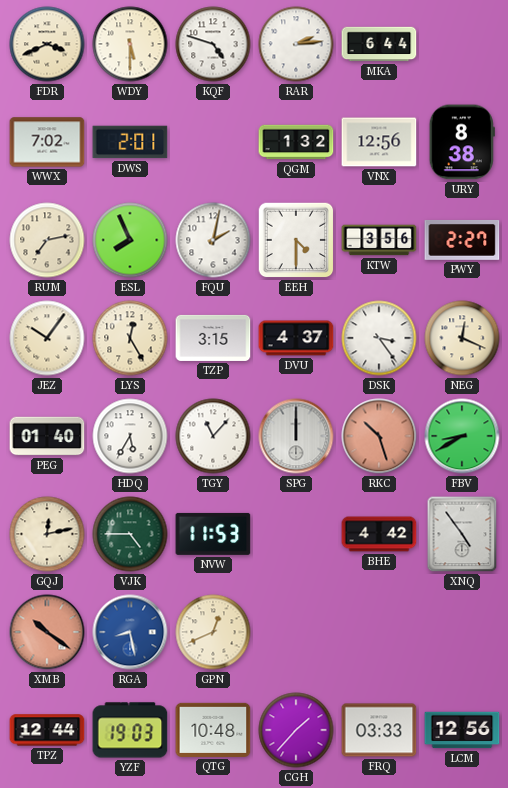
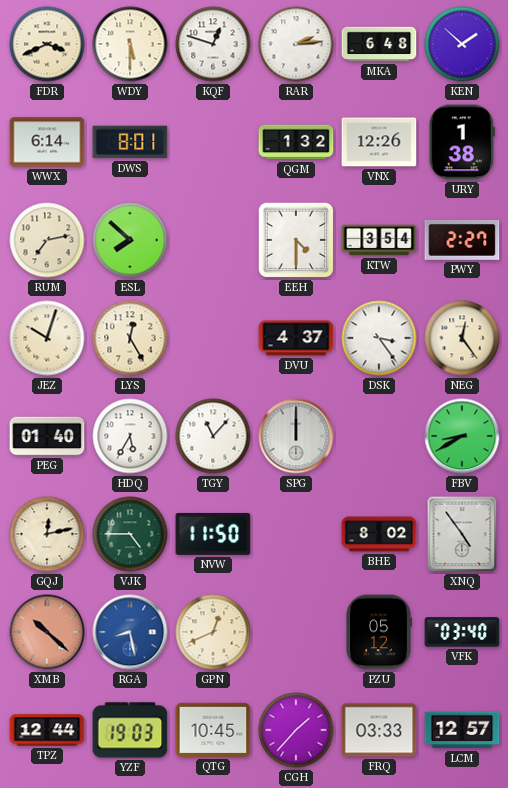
KQF: 4:48 -> 12:48
MKA: 6:44 -> 6:48
KEN: none -> 1:52
WWX: 7:02 -> 6:14
DWS: 2:01 -> 8:01
VNX: 12:56 -> 12:26
URY: 8:38 -> 1:38
ESL: 7:56 -> 7:52
FQU: 2:02 -> none
KTW: 3:56 -> 3:54
JEZ: 10:06 -> 10:03
TZP: 3:15 -> none
NEG: 12:19 -> 12:24
RKC: 10:27 -> none
NVW: 11:53 -> 11:50
BHE: 4:42 -> 8:02
XMB: 10:21 -> 10:22
PZU: none -> 05:12
VFK: none -> 03:40
QTG: 10:48 -> 10:45
LCM: 12:56 -> 12:57
